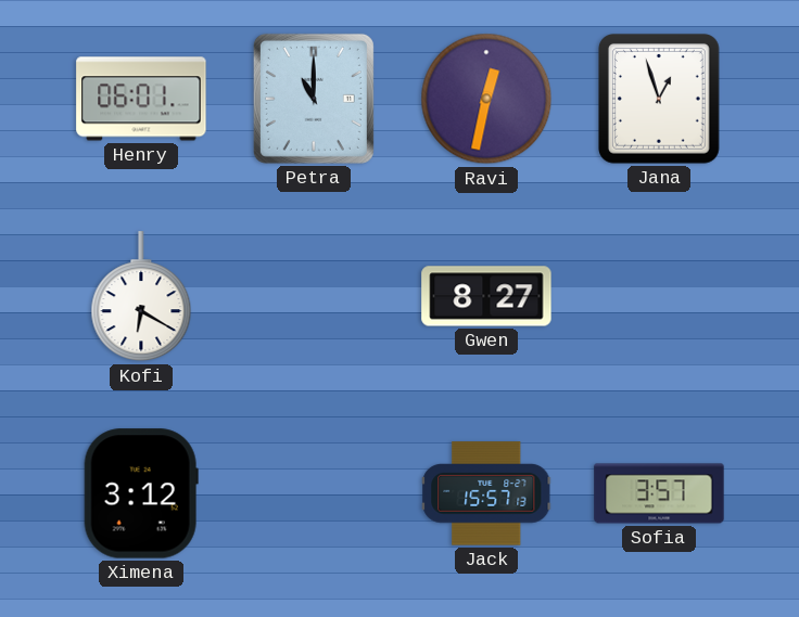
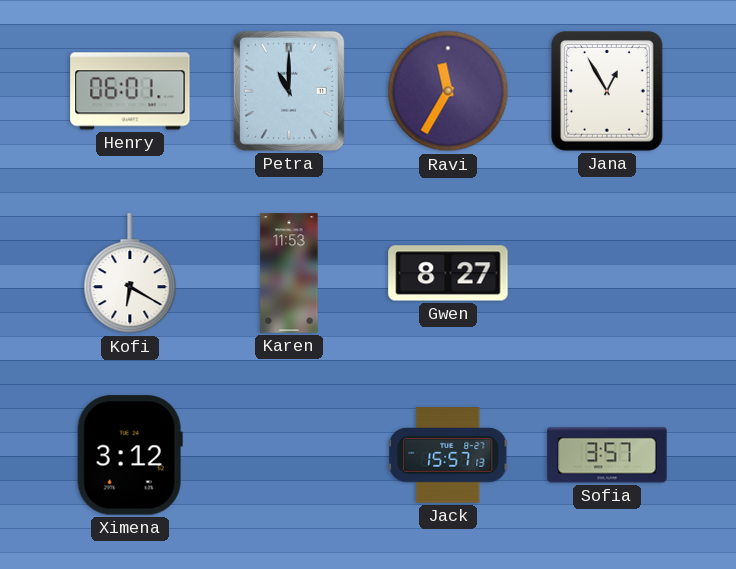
Ravi: 12:32 -> 11:35
Jana: 12:57 -> 12:55
Karen: none -> 11:53
